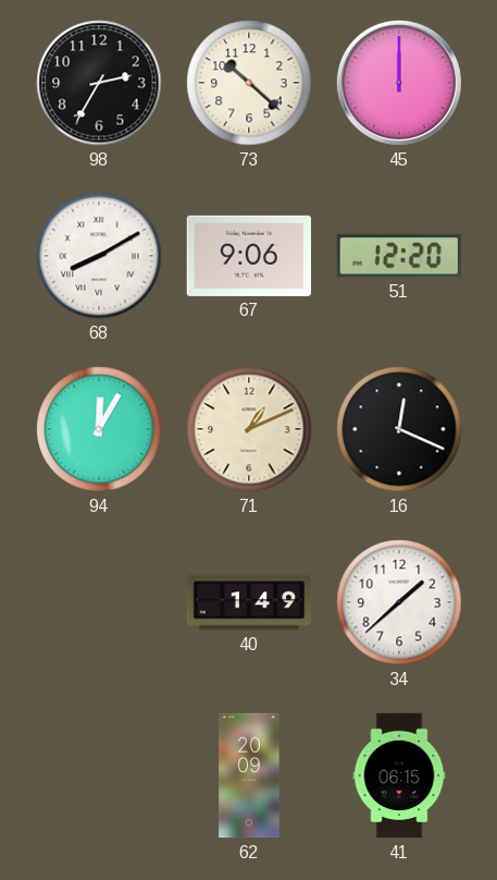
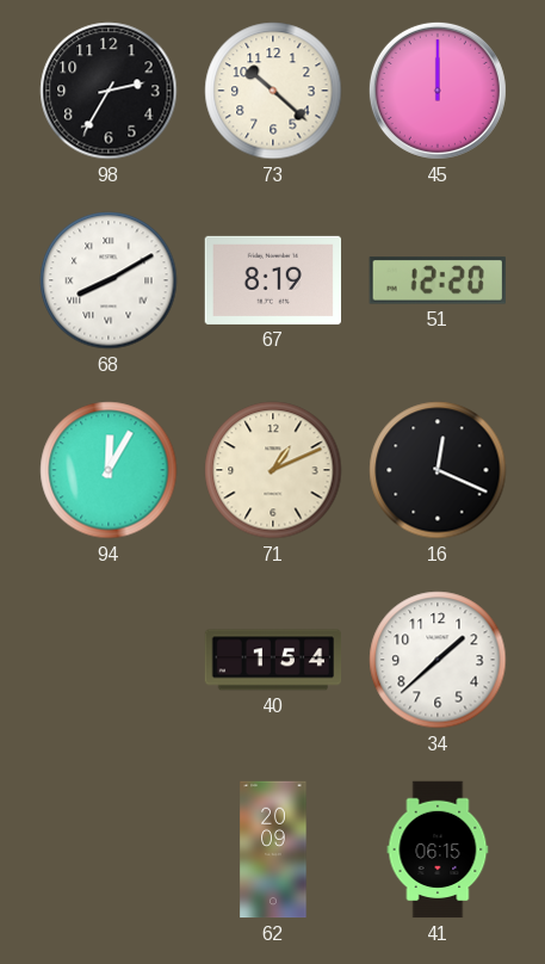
67: 9:06 -> 8:19
40: 1:49 -> 1:54
